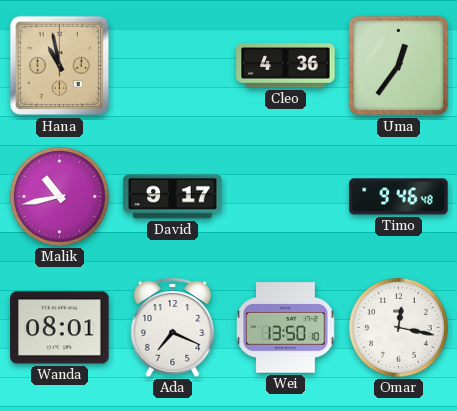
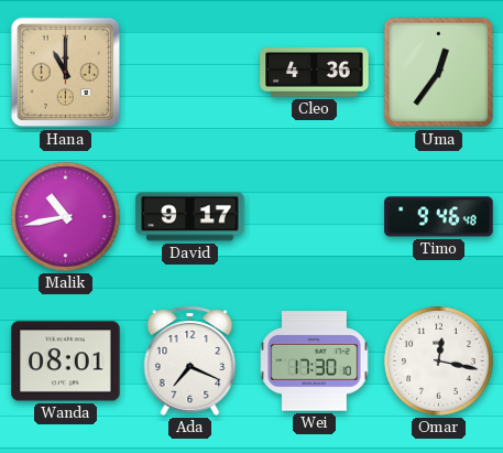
Hana: 10:58 -> 11:00
Wei: 13:50 -> 17:30
